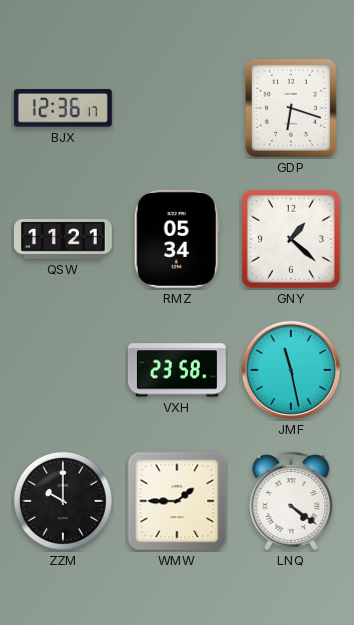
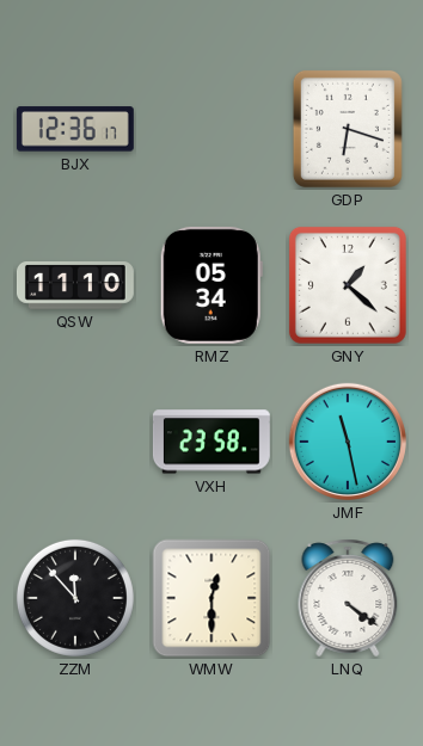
QSW: 11:21 -> 11:10
ZZM: 10:00 -> 11:53
WMW: 1:45 -> 12:30
